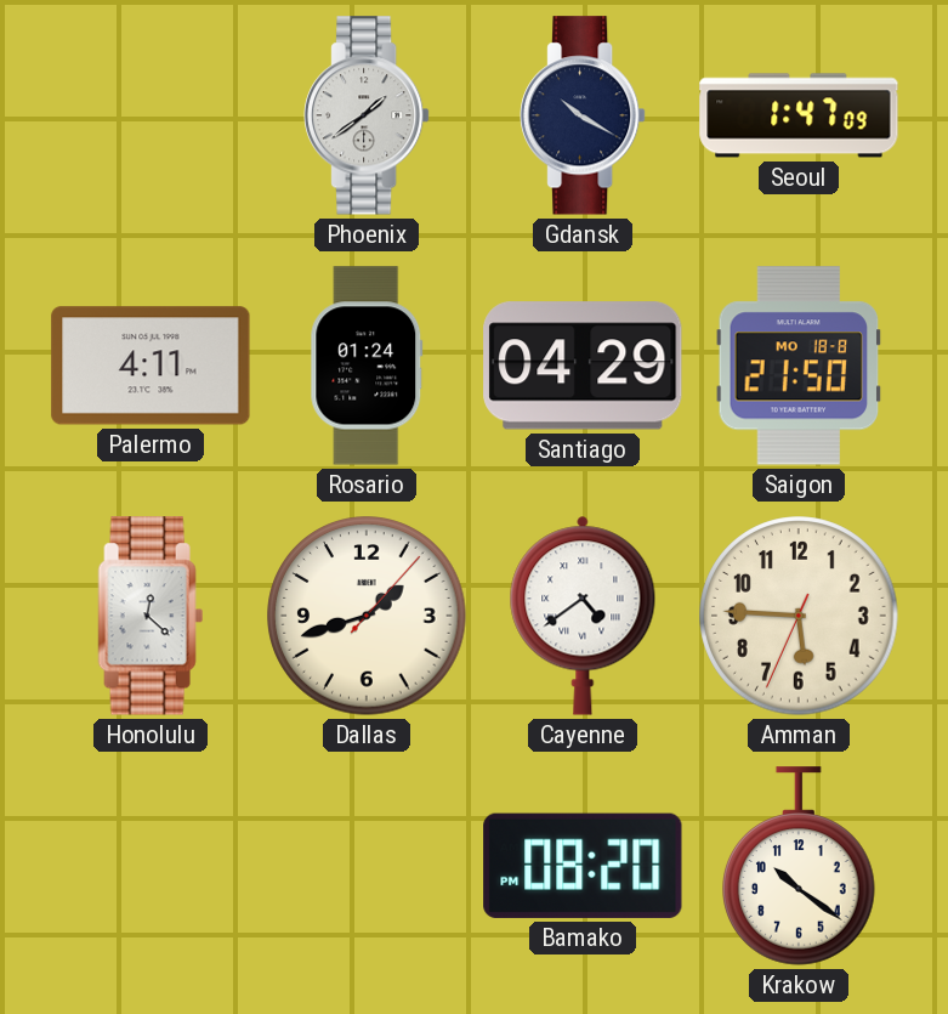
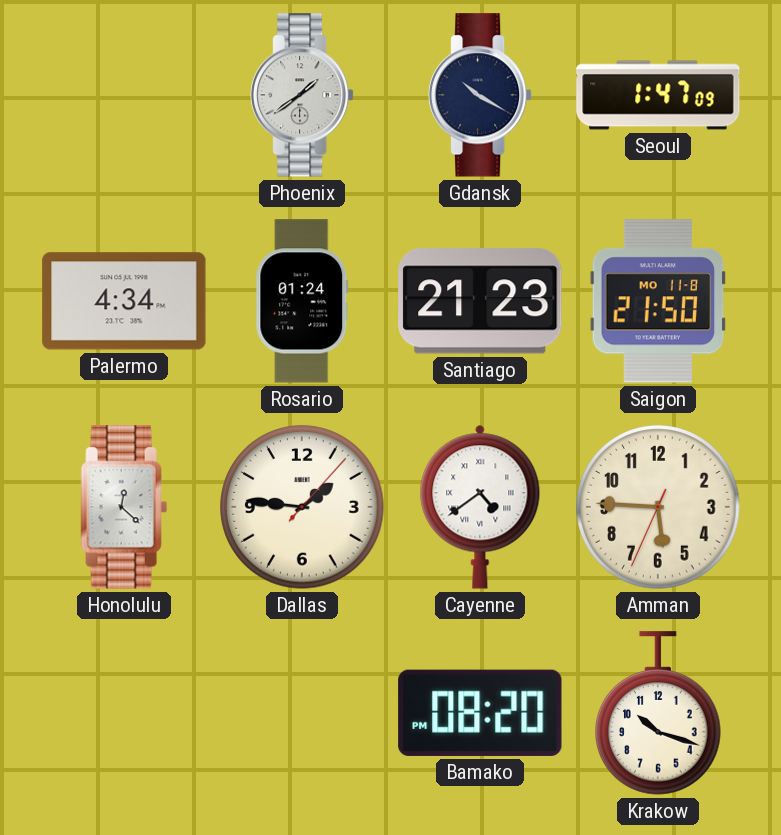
Palermo: 4:11 -> 4:34
Santiago: 04:29 -> 21:23
Saigon date: MO 18-8 -> MO 11-8
Dallas: 1:42 -> 1:46
Krakow: 10:21 -> 10:18
